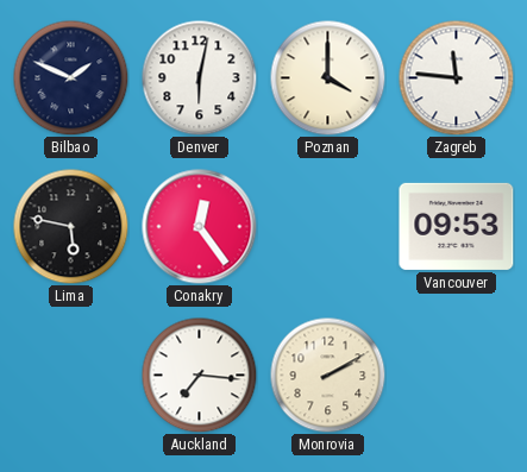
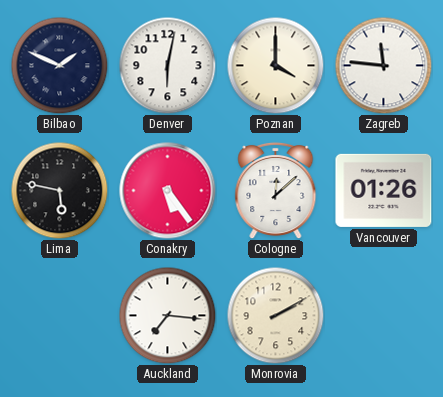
Conakry: 12:24 -> 5:24
Cologne: none -> 12:08
Vancouver: 09:53 -> 01:26
